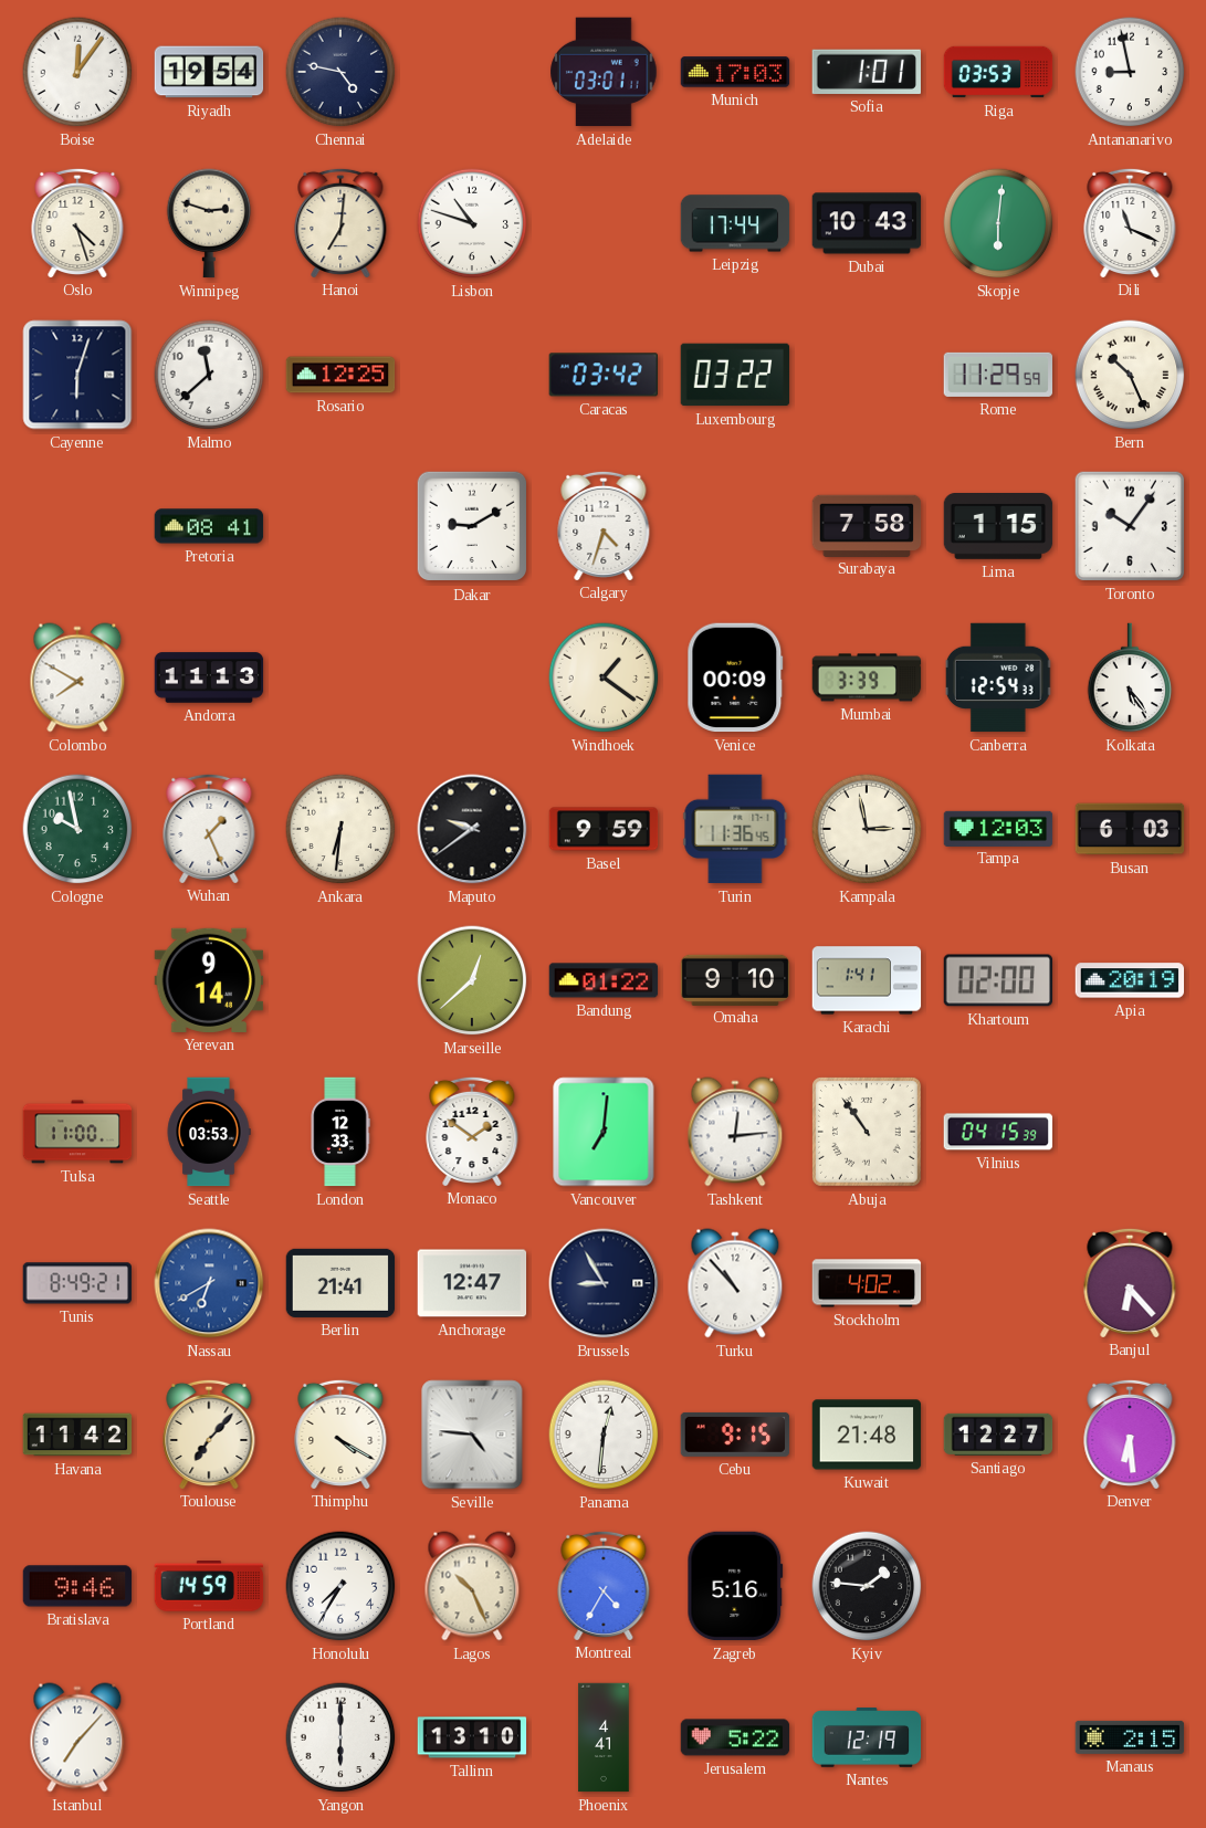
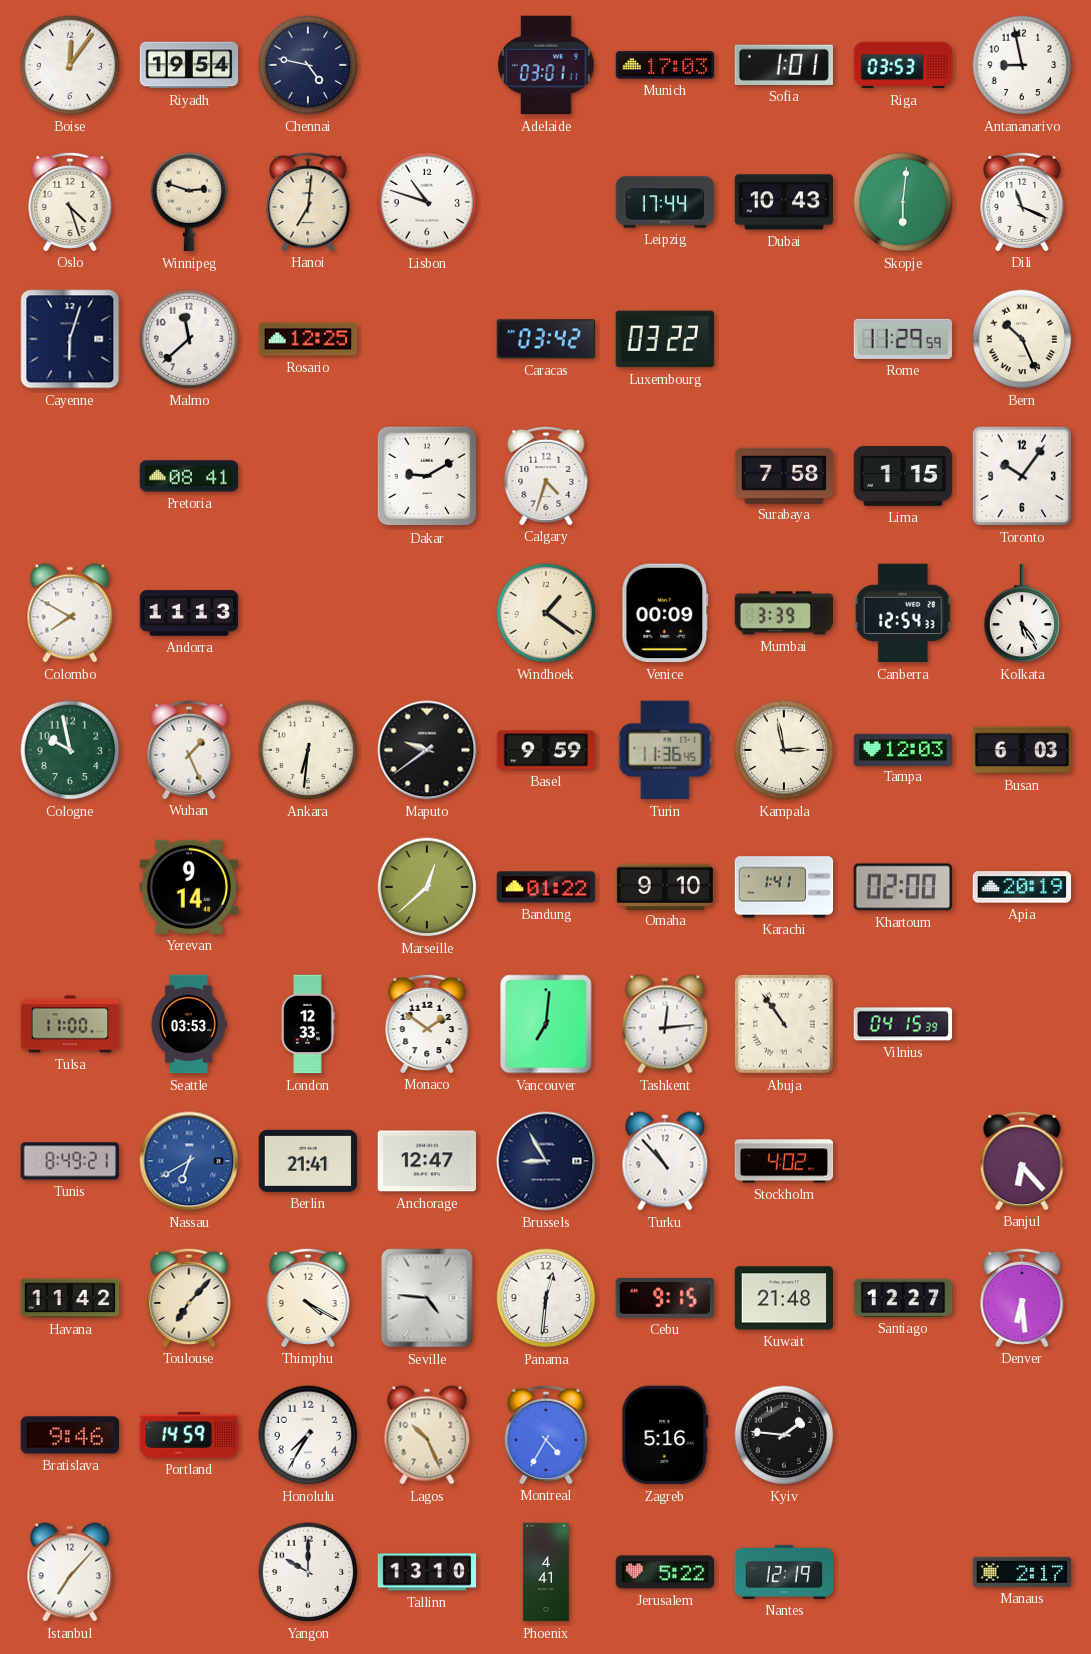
Yangon: 6:00 -> 10:00
Manaus: 2:15 -> 2:17
